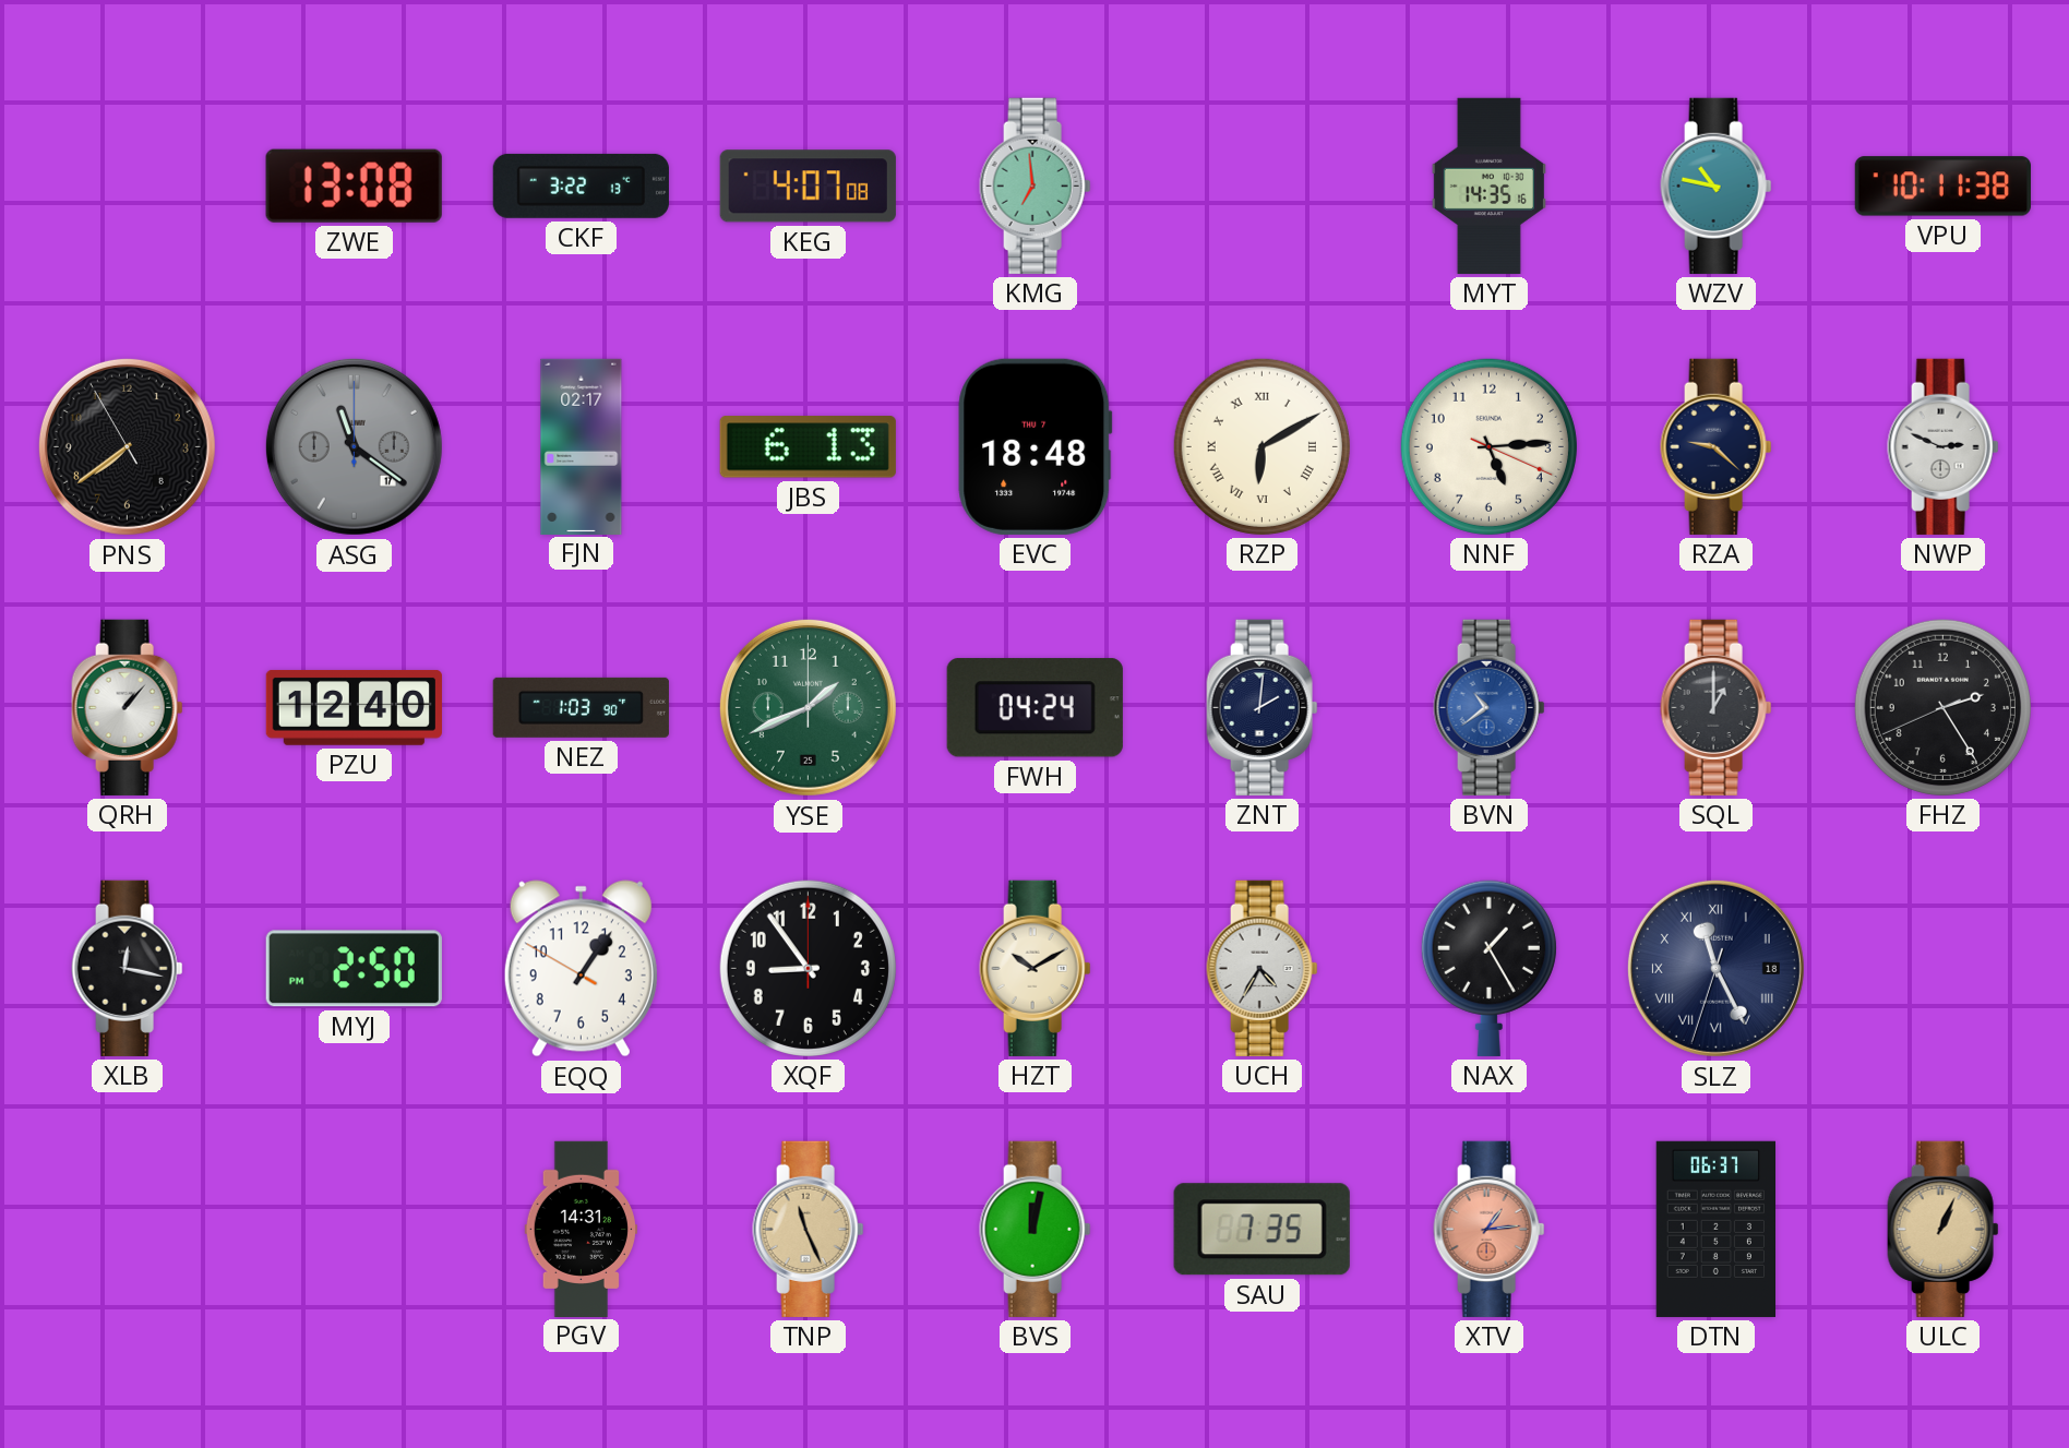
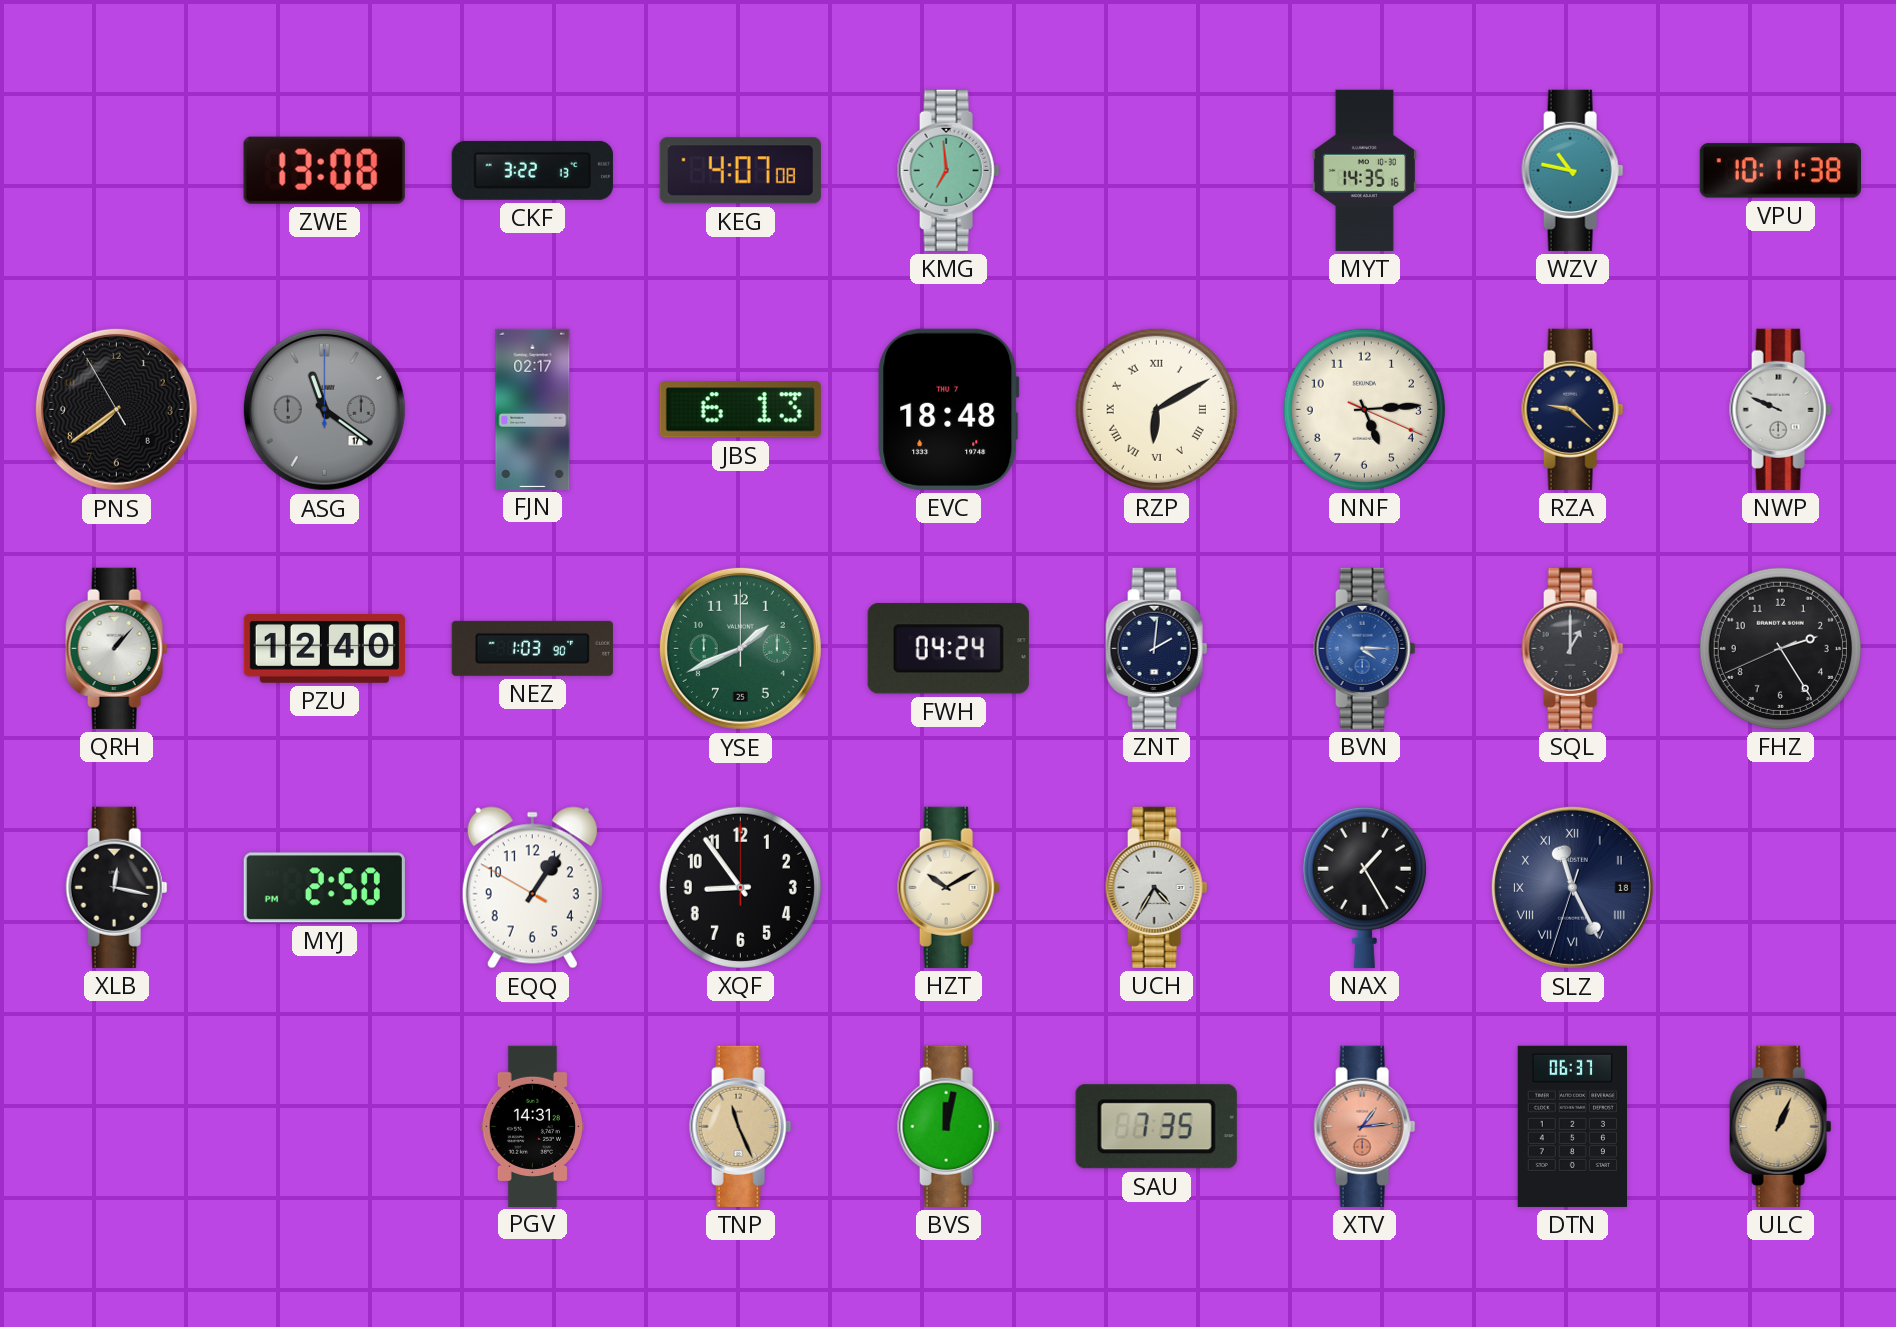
NWP: 2:49 -> 9:49
BVN: 10:39 -> 4:15
